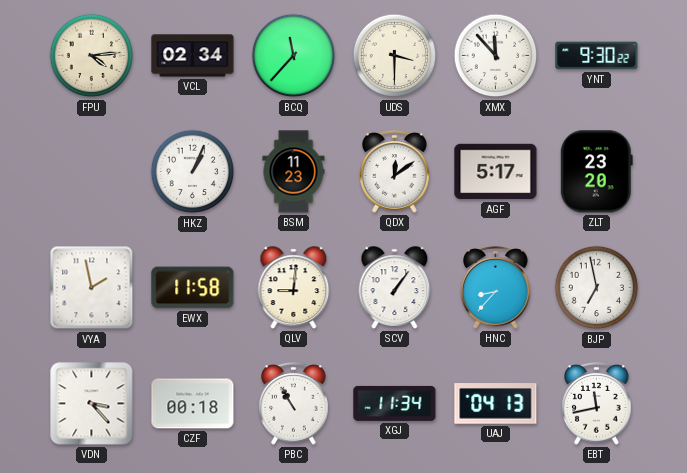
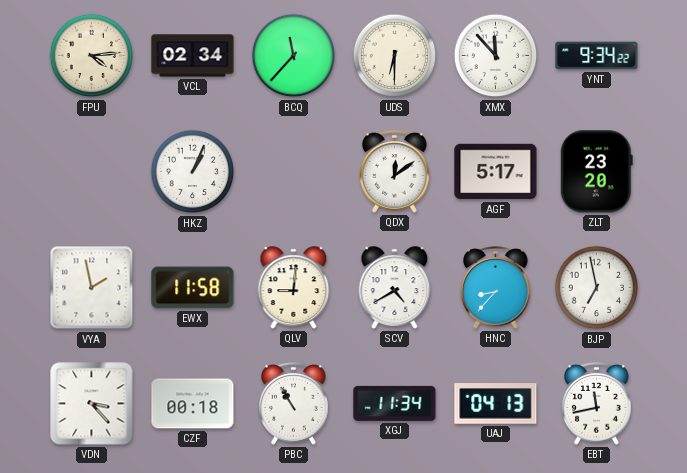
UDS: 3:30 -> 6:30
YNT: 9:30 -> 9:34
BSM: 11:23 -> none
SCV: 1:06 -> 4:40
